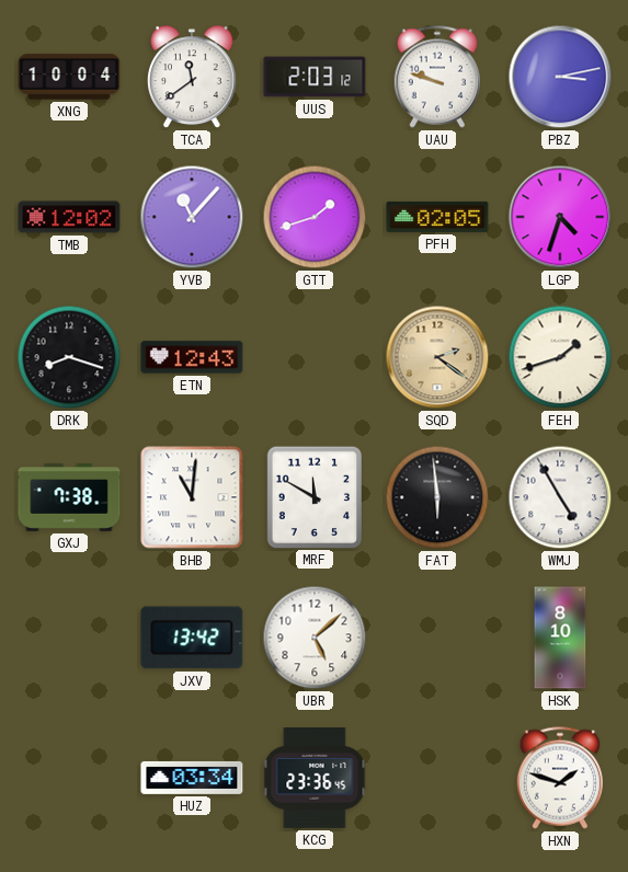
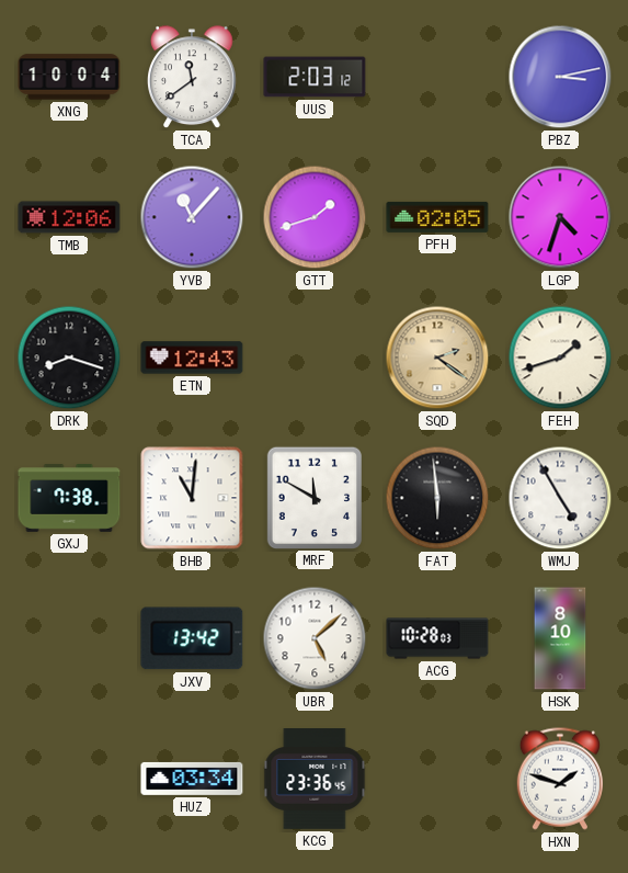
UAU: 9:48 -> none
TMB: 12:02 -> 12:06
ACG: none -> 10:28
